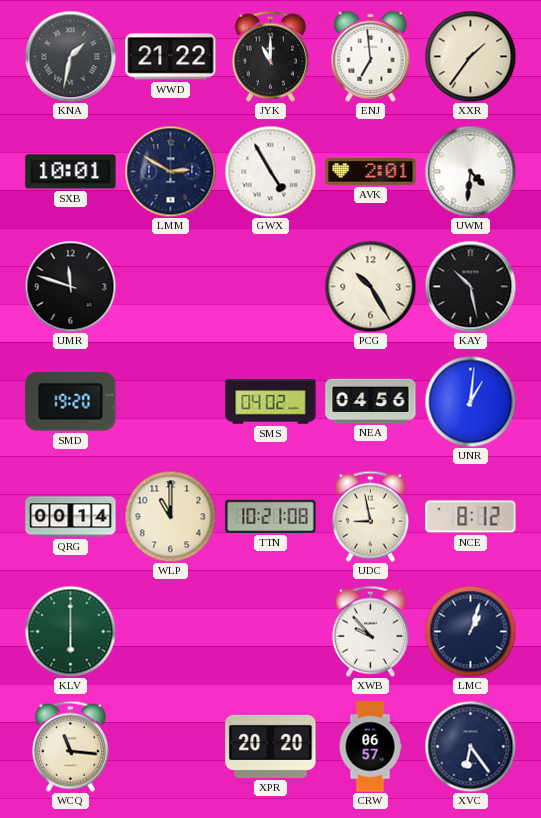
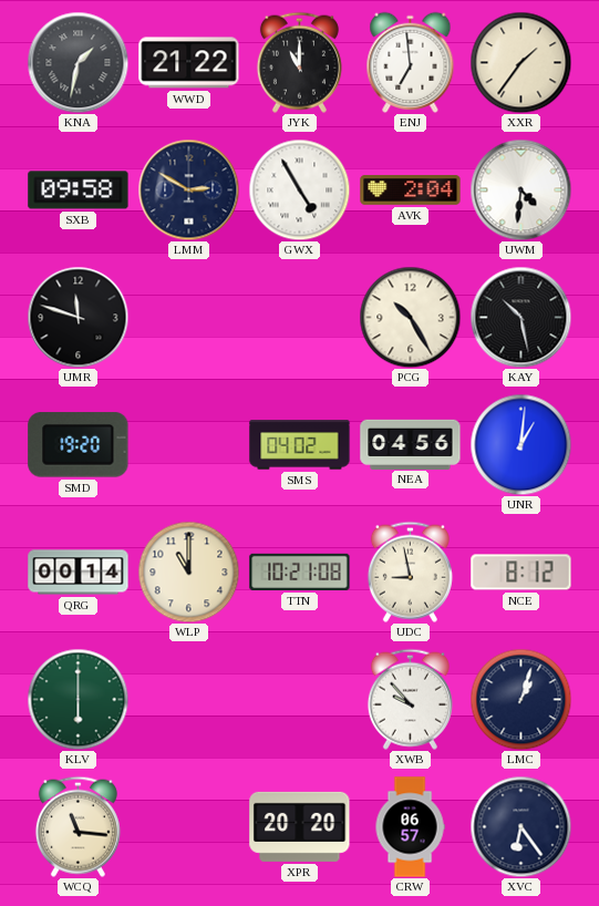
SXB: 10:01 -> 09:58
AVK: 2:01 -> 2:04
